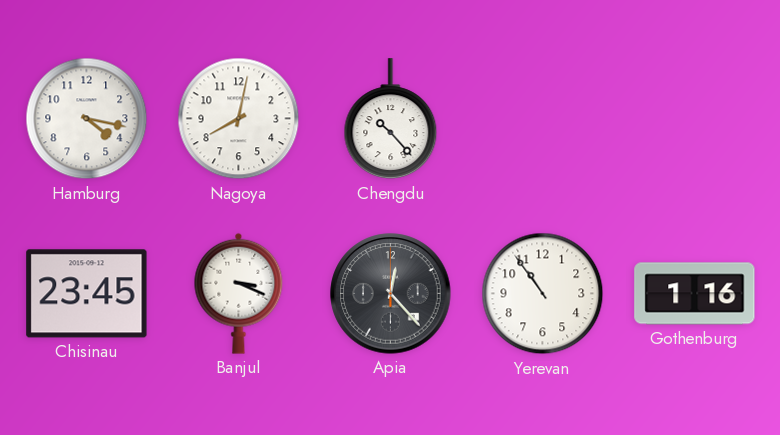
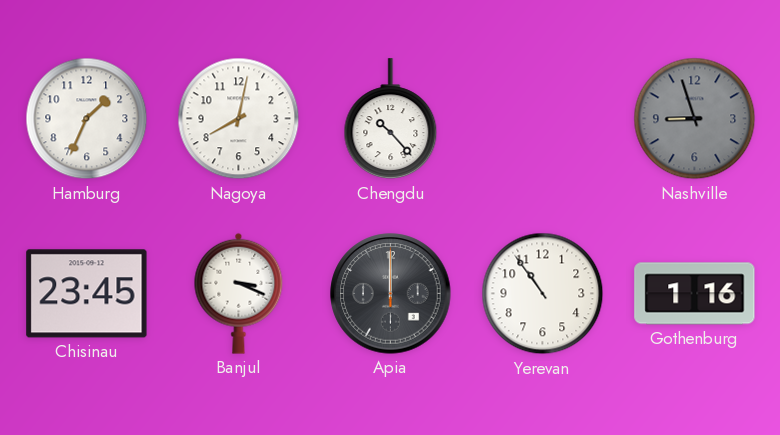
Hamburg: 4:17 -> 1:34
Nashville: none -> 8:57
Apia: 12:23 -> 12:00
